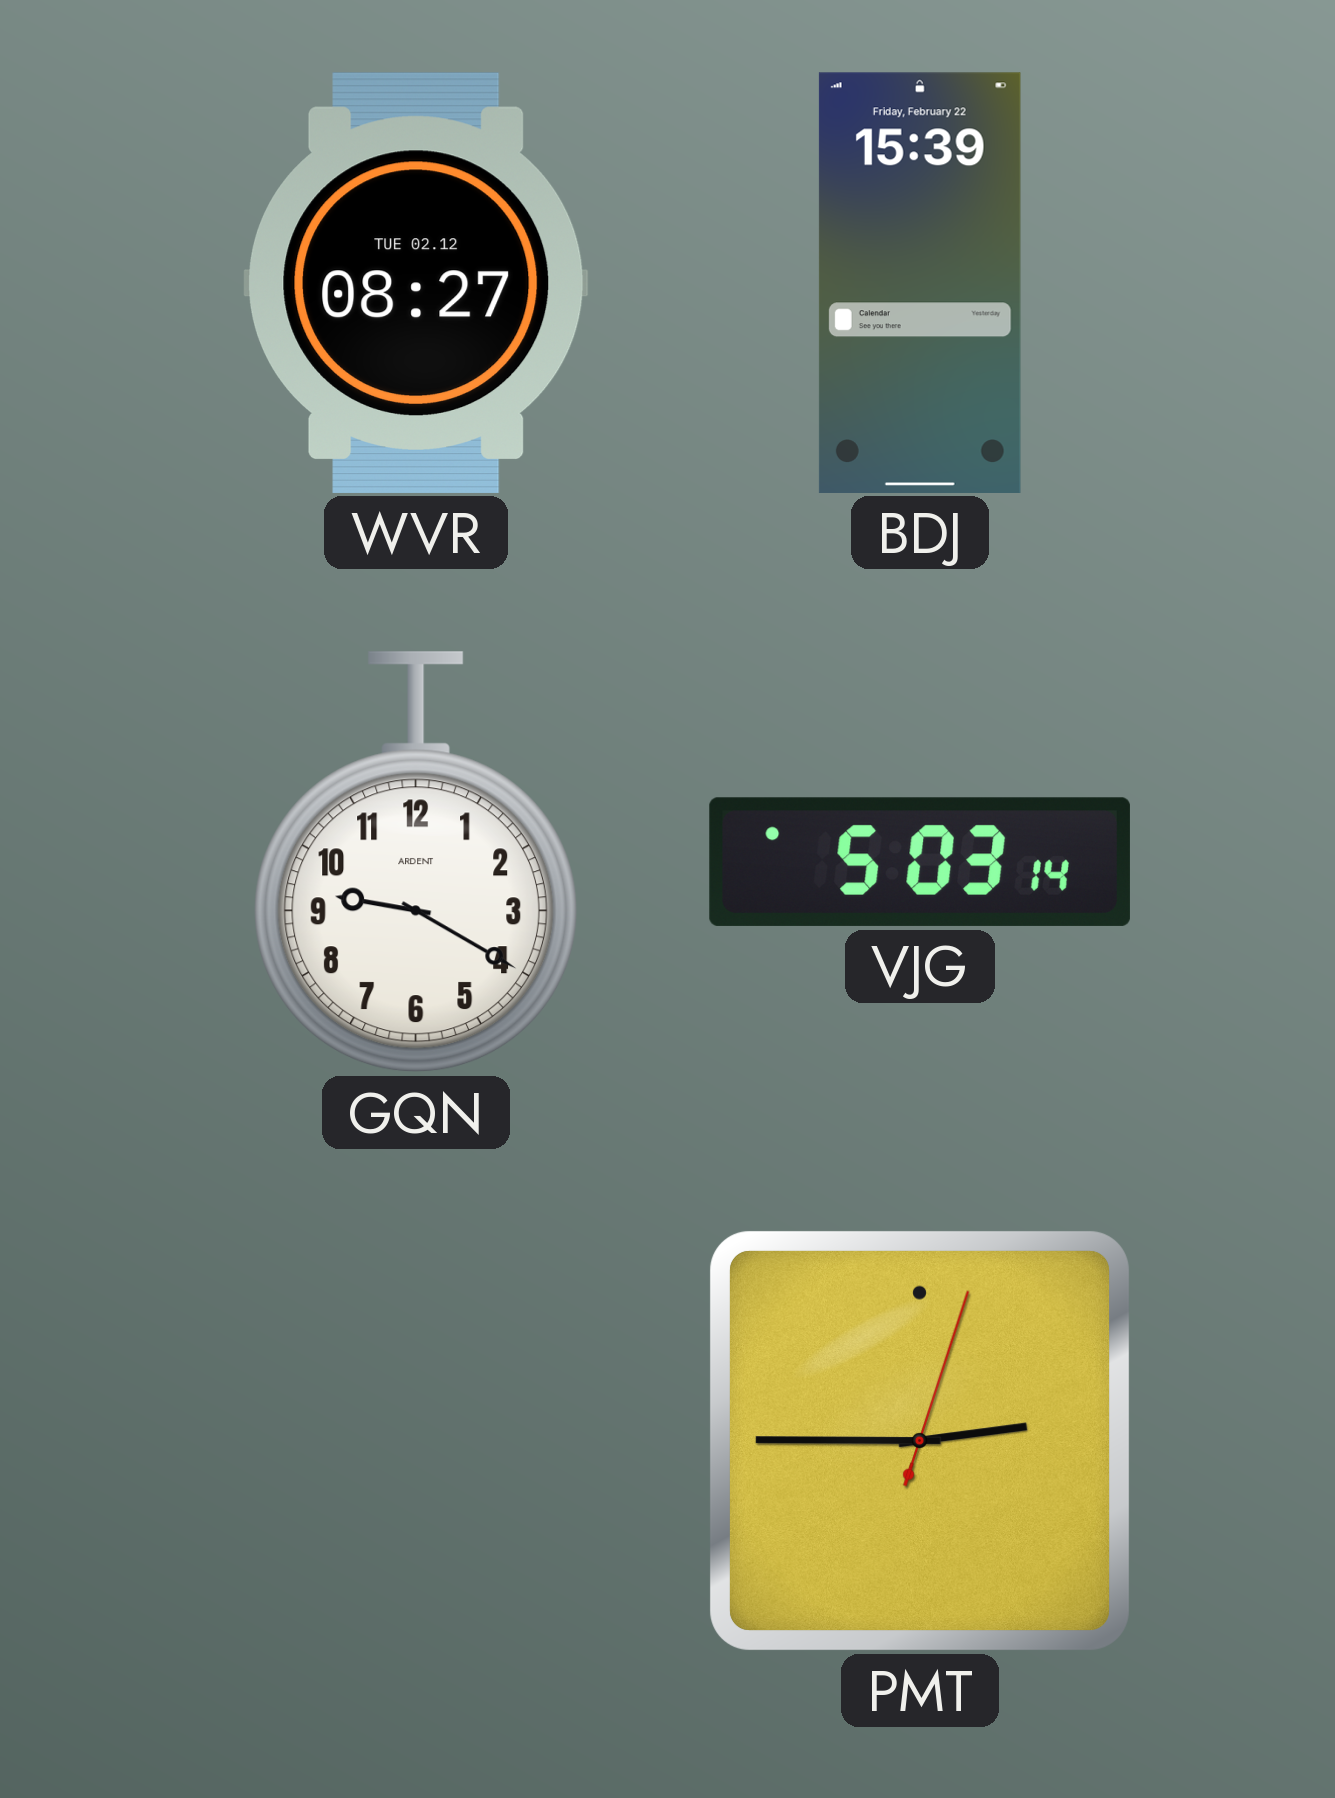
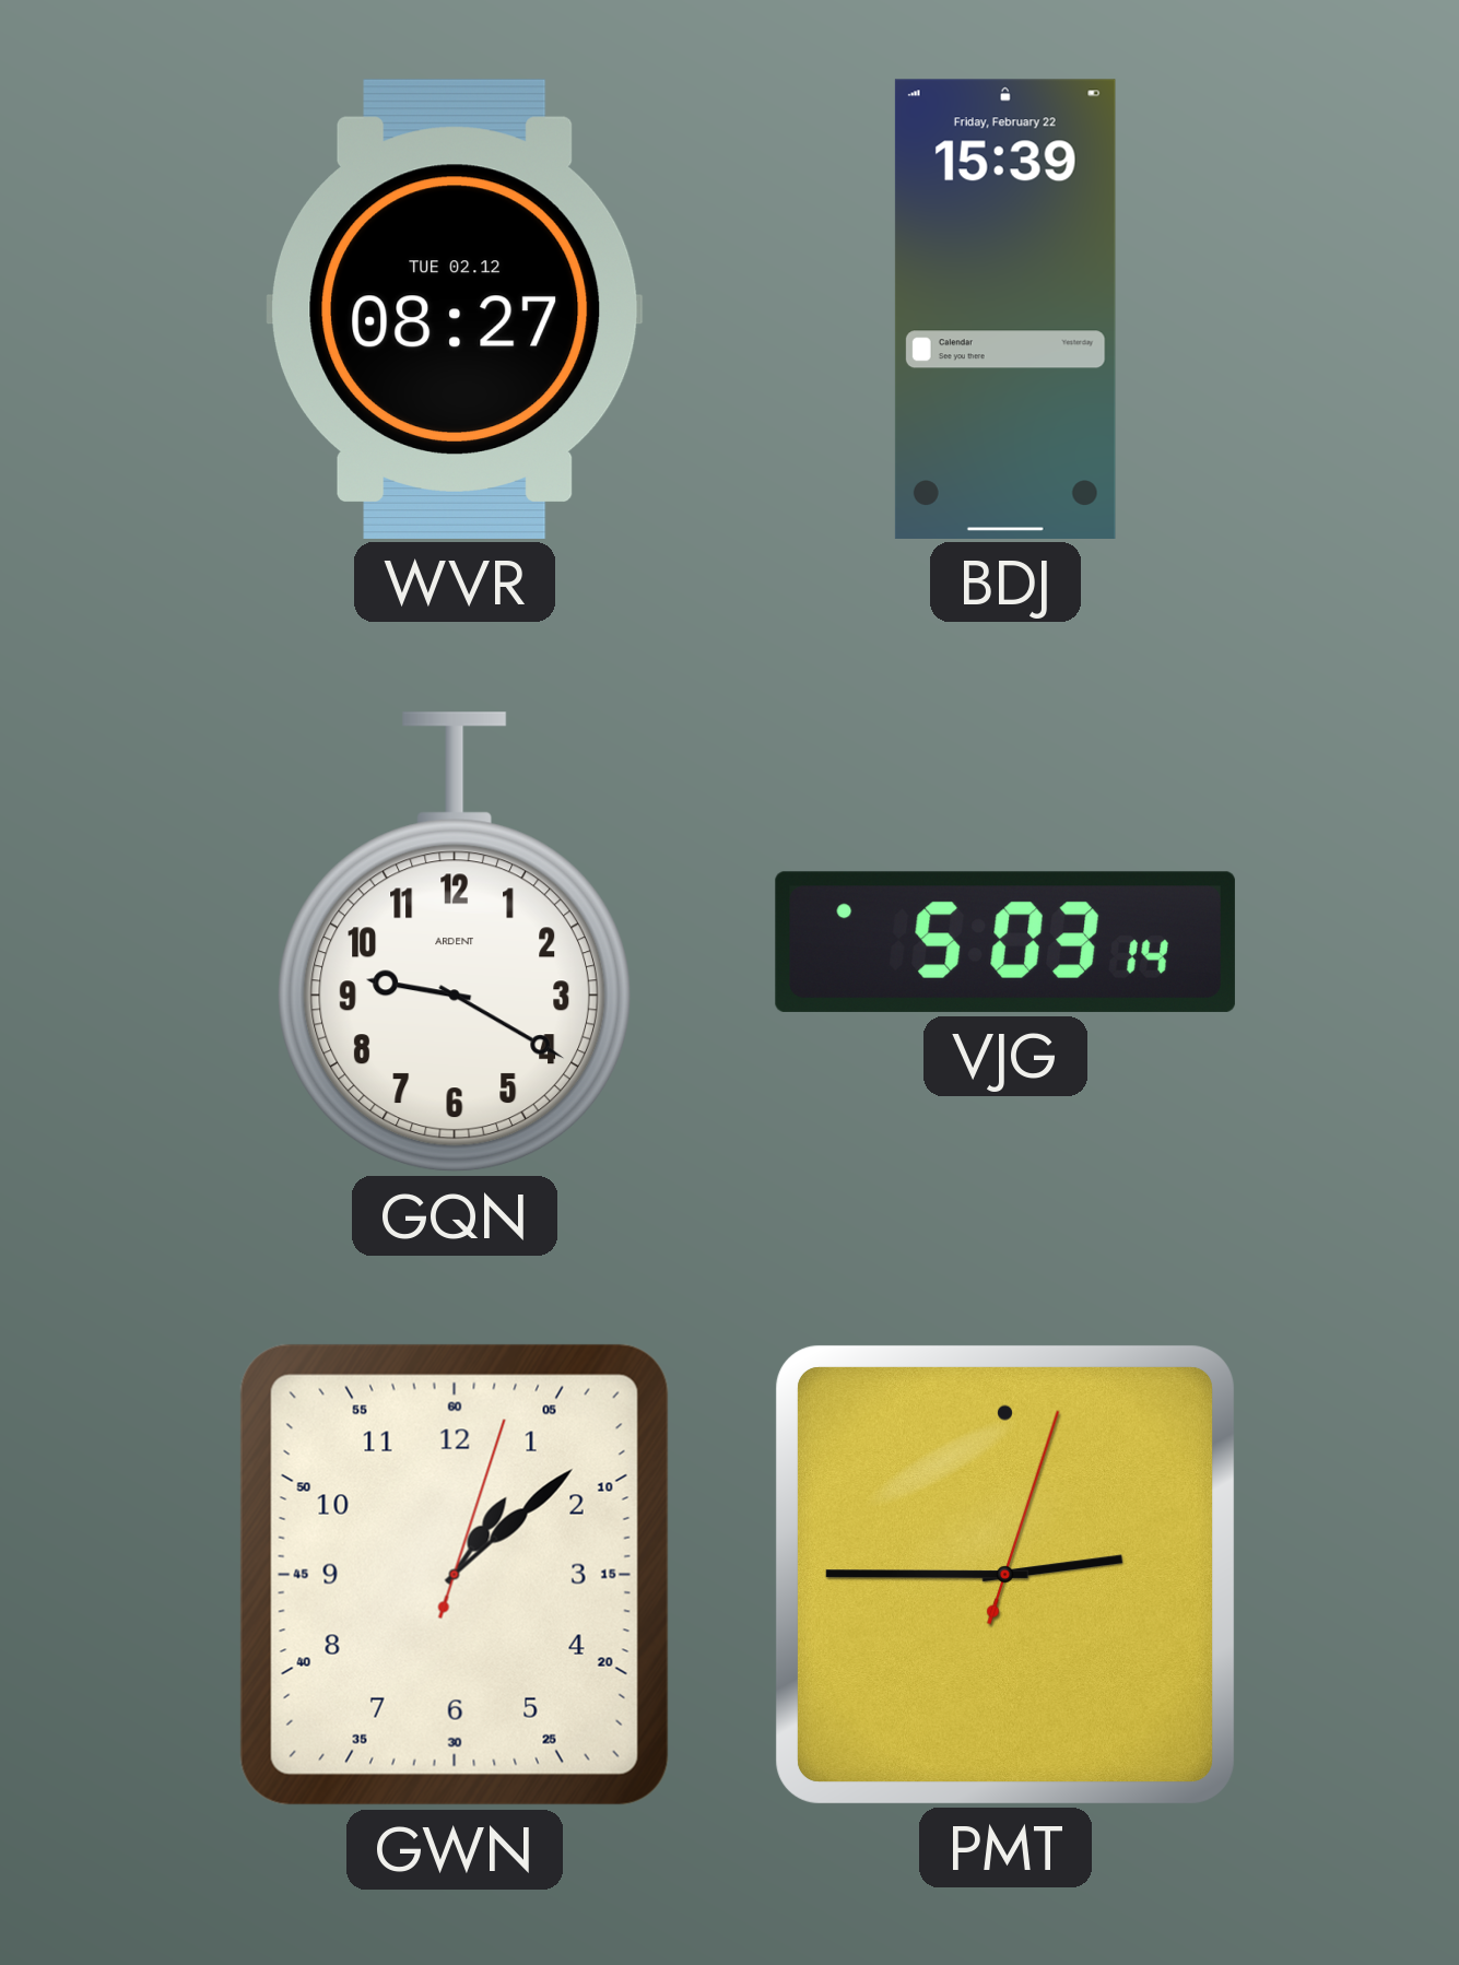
GWN: none -> 1:08
